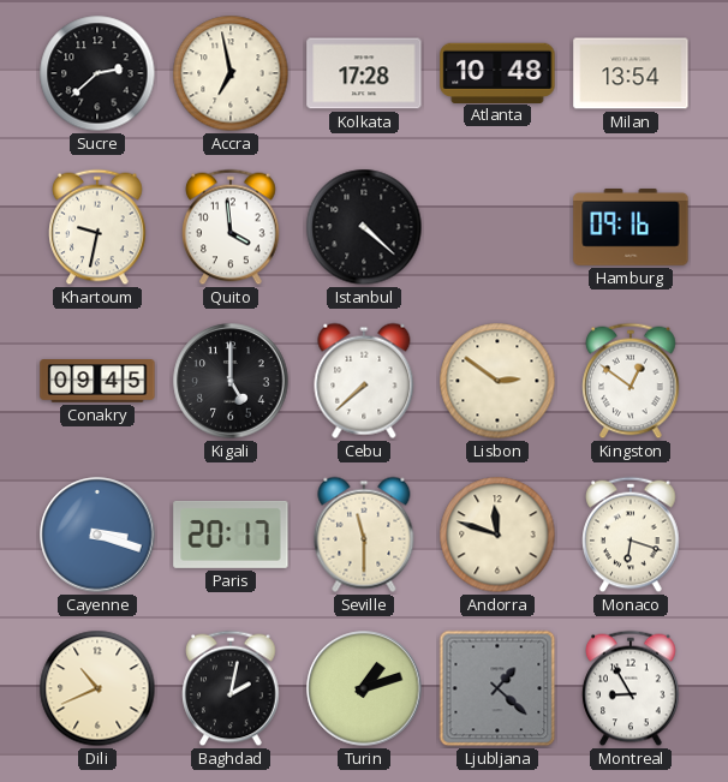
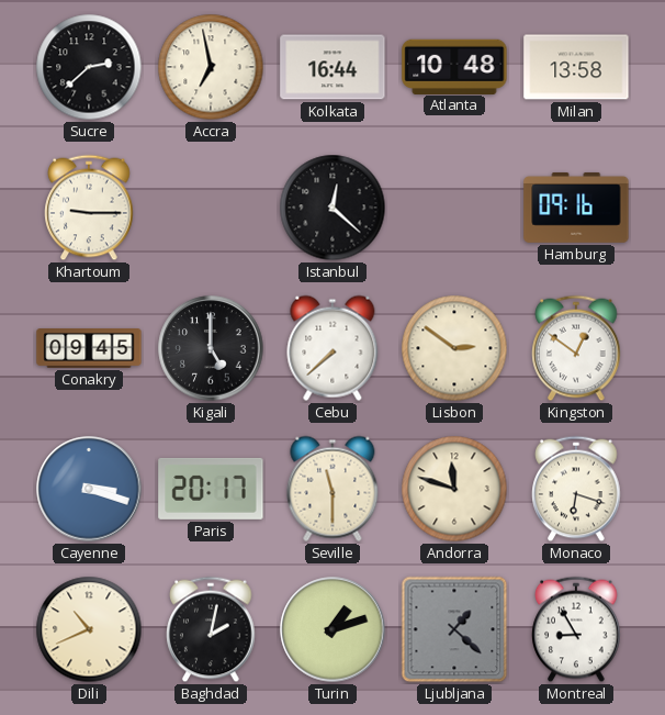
Kolkata: 17:28 -> 16:44
Milan: 13:54 -> 13:58
Khartoum: 9:32 -> 9:15
Quito: 3:59 -> none
Istanbul: 4:22 -> 12:22
